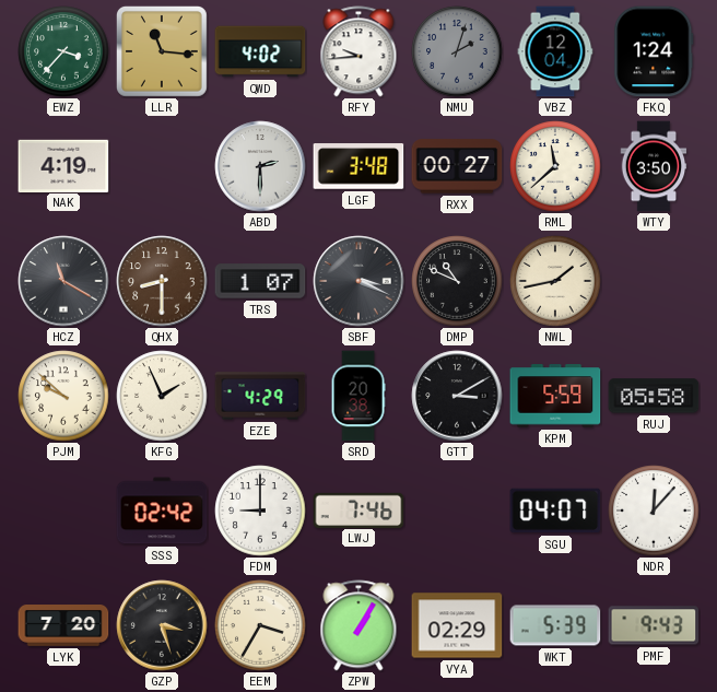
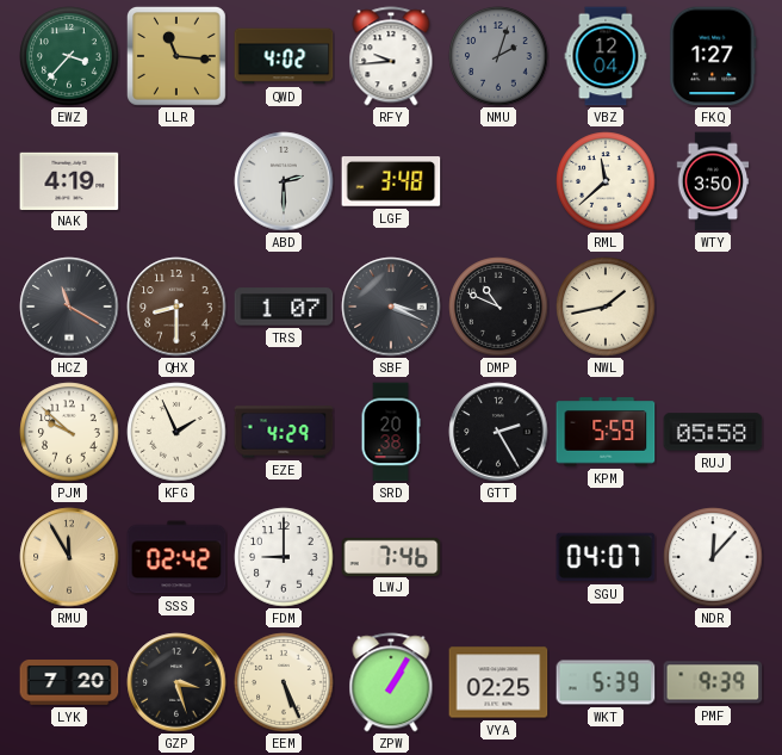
FKQ: 1:24 -> 1:27
RXX: 00:27 -> none
GTT: 3:10 -> 2:25
RMU: none -> 11:55
EEM: 3:35 -> 5:26
VYA: 02:29 -> 02:25
PMF: 9:43 -> 9:39
